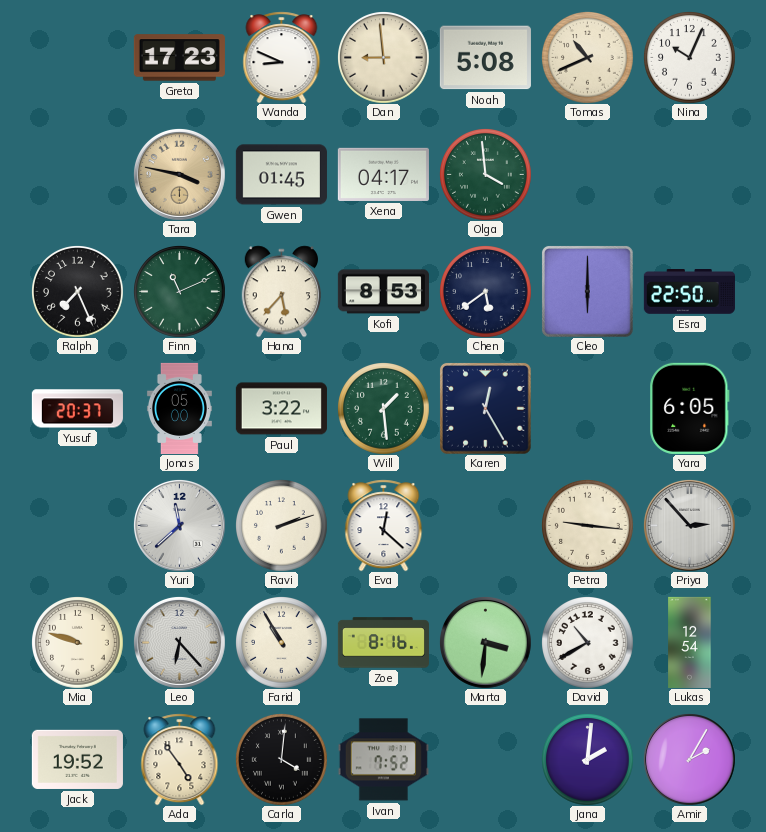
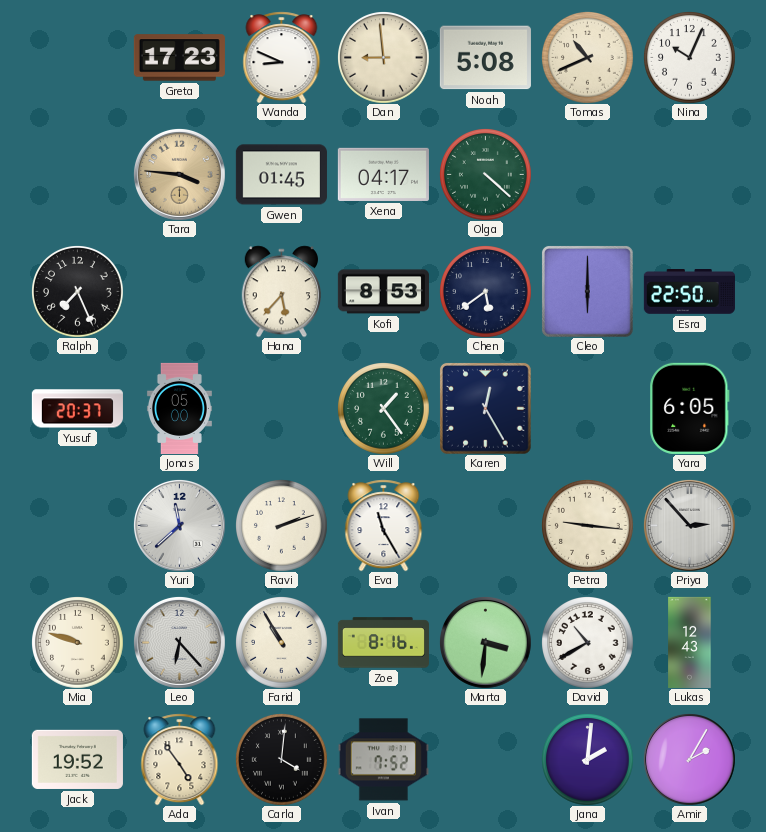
Tara: 3:47 -> 3:46
Olga: 3:59 -> 4:22
Finn: 11:11 -> none
Paul: 3:22 -> none
Will: 1:29 -> 1:24
Eva: 12:22 -> 11:25
Lukas: 12:54 -> 12:43
